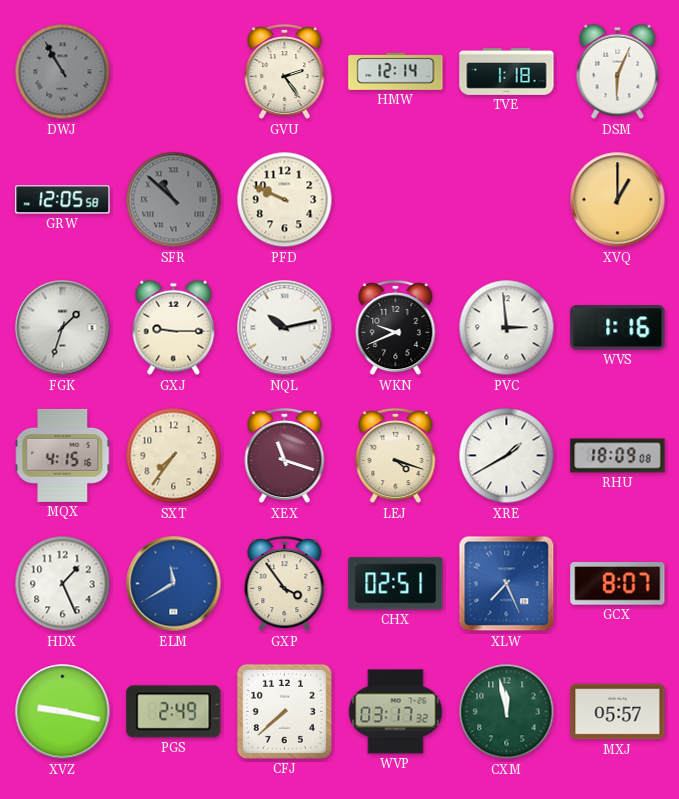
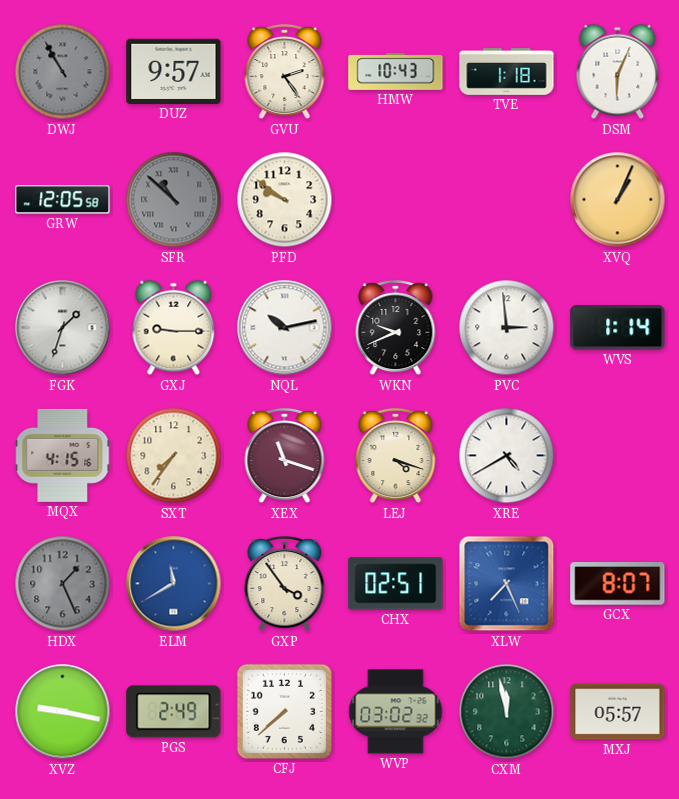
DUZ: none -> 9:57
HMW: 12:14 -> 10:43
PFD: 9:49 -> 9:51
XVQ: 1:00 -> 1:04
WVS: 1:16 -> 1:14
XRE: 1:40 -> 4:40
RHU: 18:09 -> none
HDX dial: white -> grey
WVP: 03:17 -> 03:02
